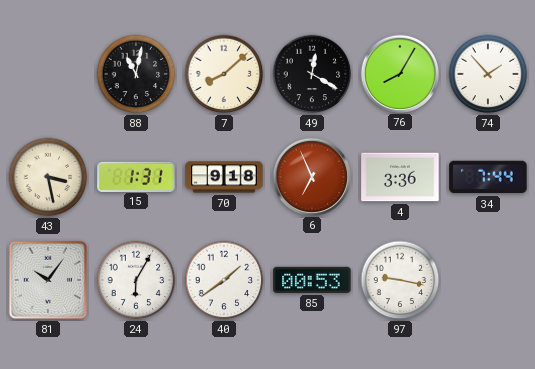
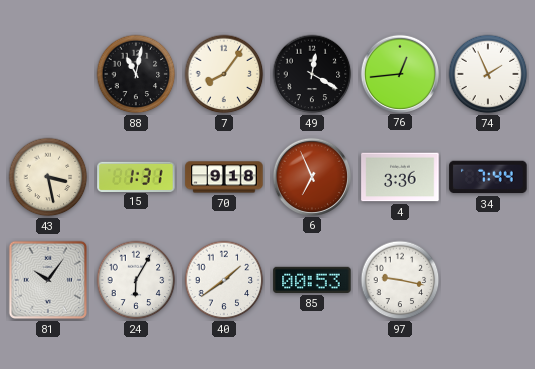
7: 8:08 -> 8:06
76: 8:05 -> 12:44
74: 1:53 -> 1:56
